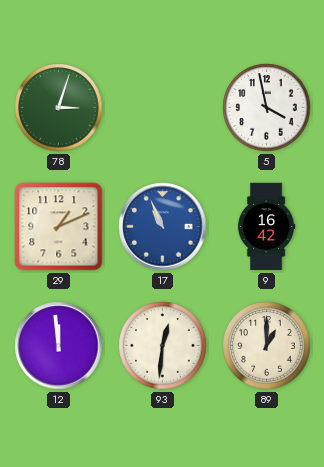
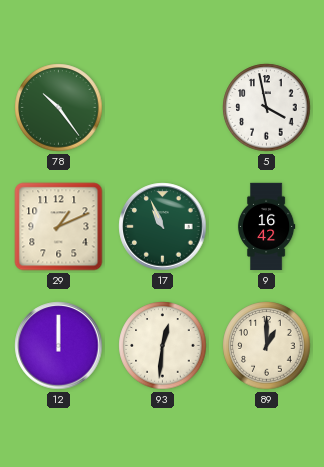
78: 3:03 -> 10:24
17 dial: blue -> green
12: 11:59 -> 12:00
